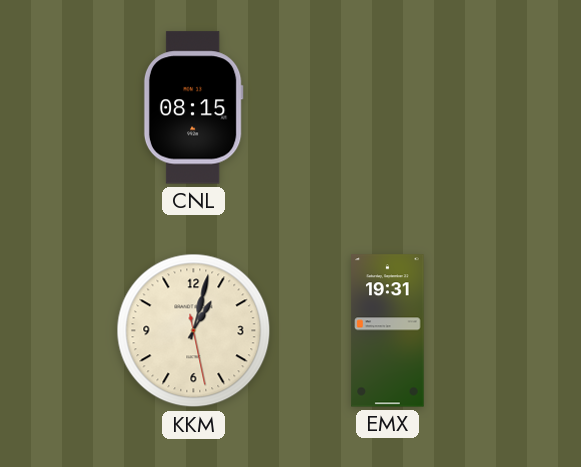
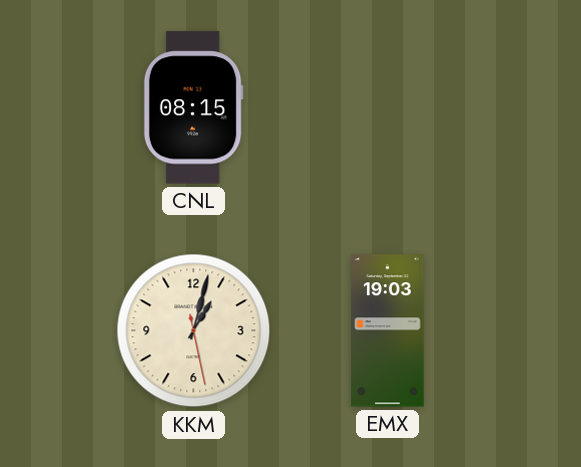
EMX: 19:31 -> 19:03
